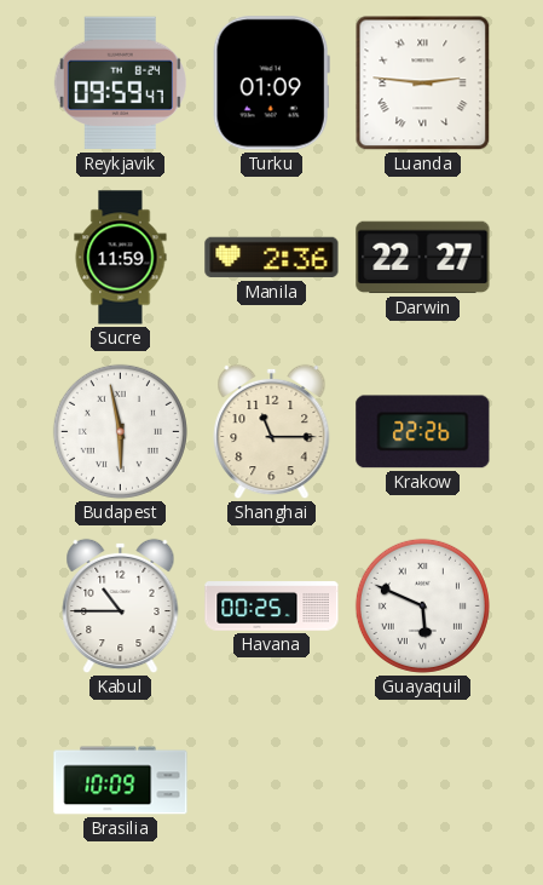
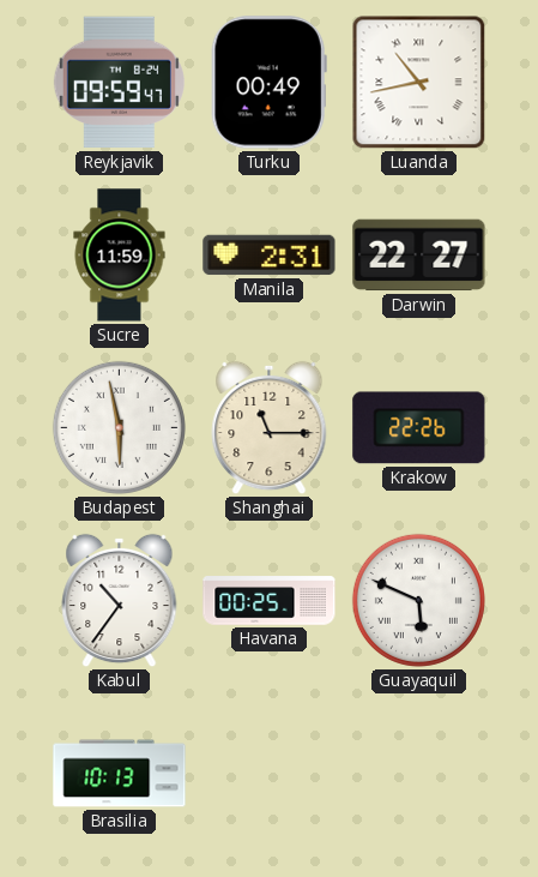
Turku: 01:09 -> 00:49
Luanda: 2:46 -> 10:43
Manila: 2:36 -> 2:31
Kabul: 10:45 -> 10:36
Brasilia: 10:09 -> 10:13
